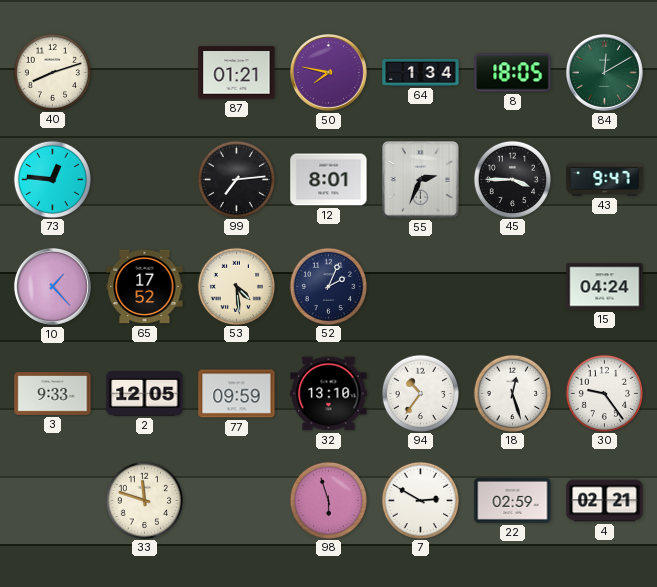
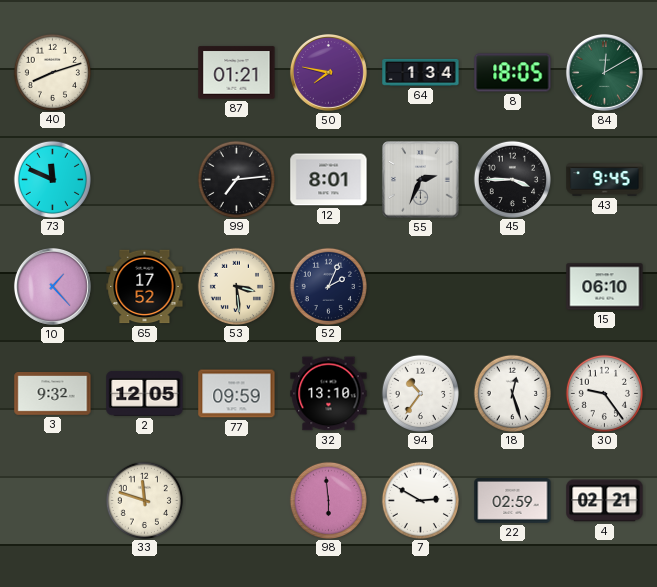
73: 12:46 -> 11:49
43: 9:47 -> 9:45
53: 4:29 -> 3:29
15: 04:24 -> 06:10
3: 9:33 -> 9:32
98: 5:57 -> 5:59
